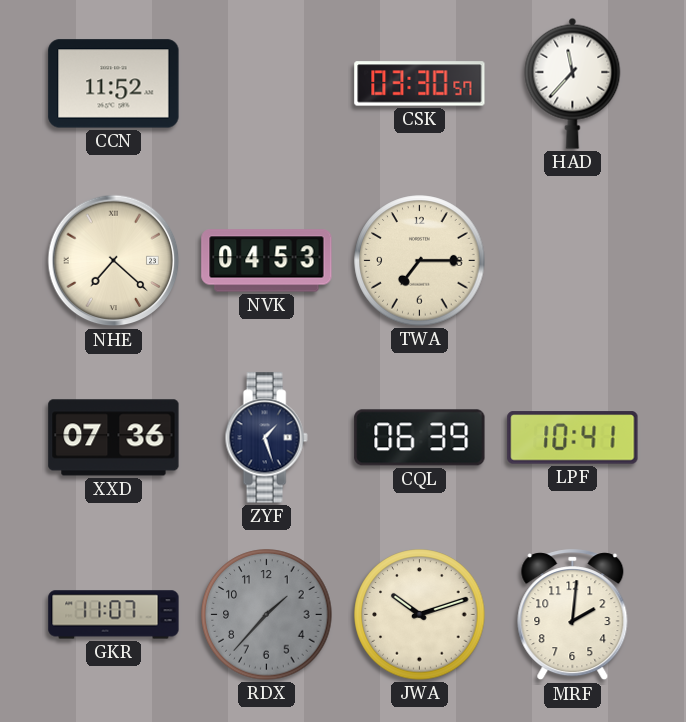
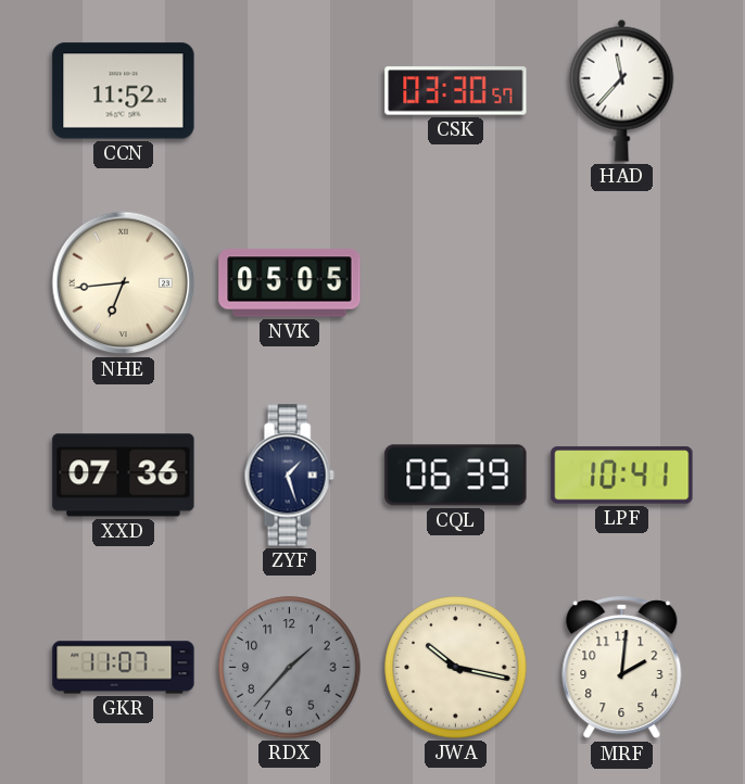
NHE: 7:22 -> 6:44
NVK: 04:53 -> 05:05
TWA: 7:15 -> none
JWA: 10:12 -> 10:17
